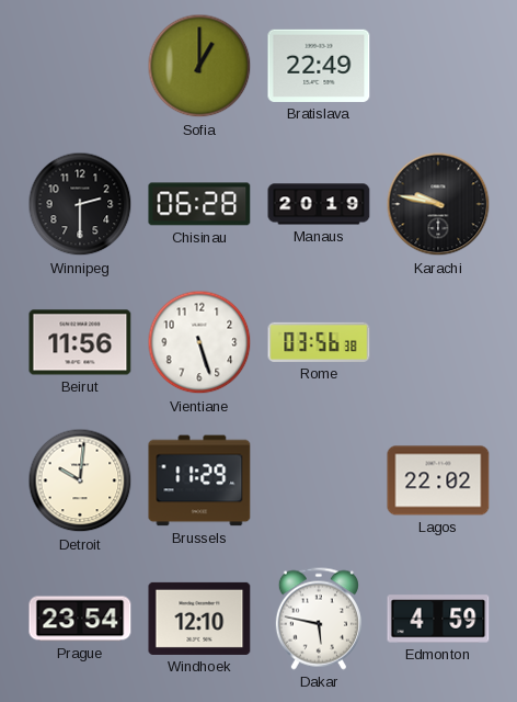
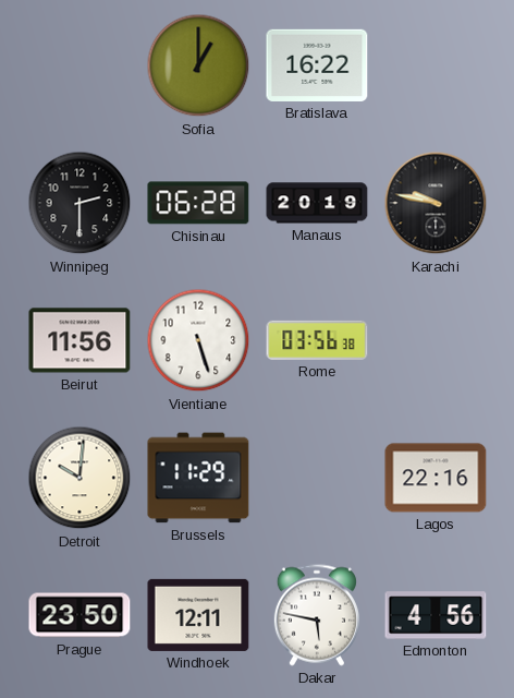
Bratislava: 22:49 -> 16:22
Lagos: 22:02 -> 22:16
Prague: 23:54 -> 23:50
Windhoek: 12:10 -> 12:11
Edmonton: 4:59 -> 4:56
